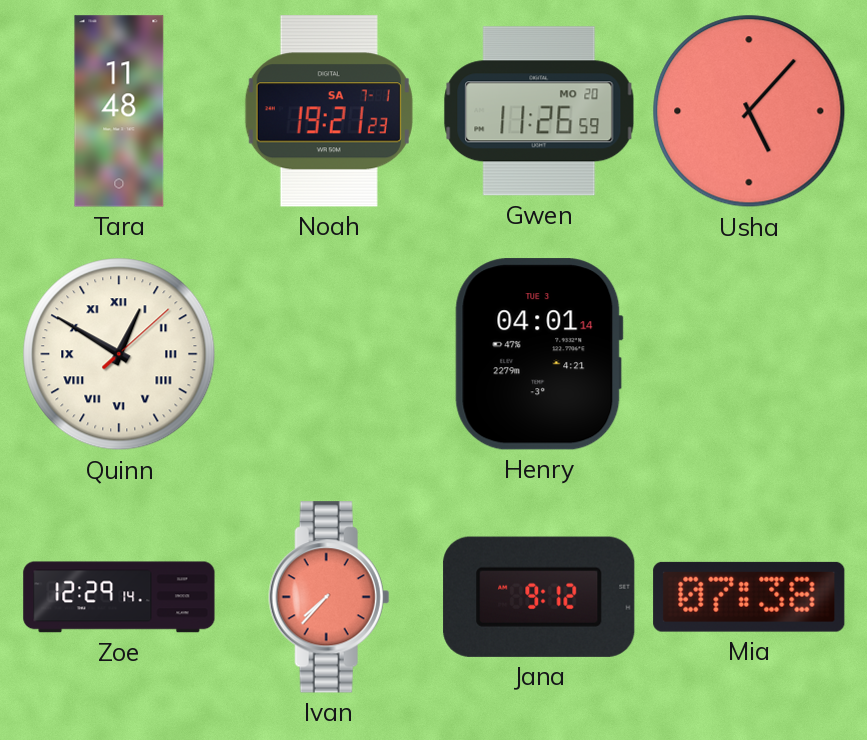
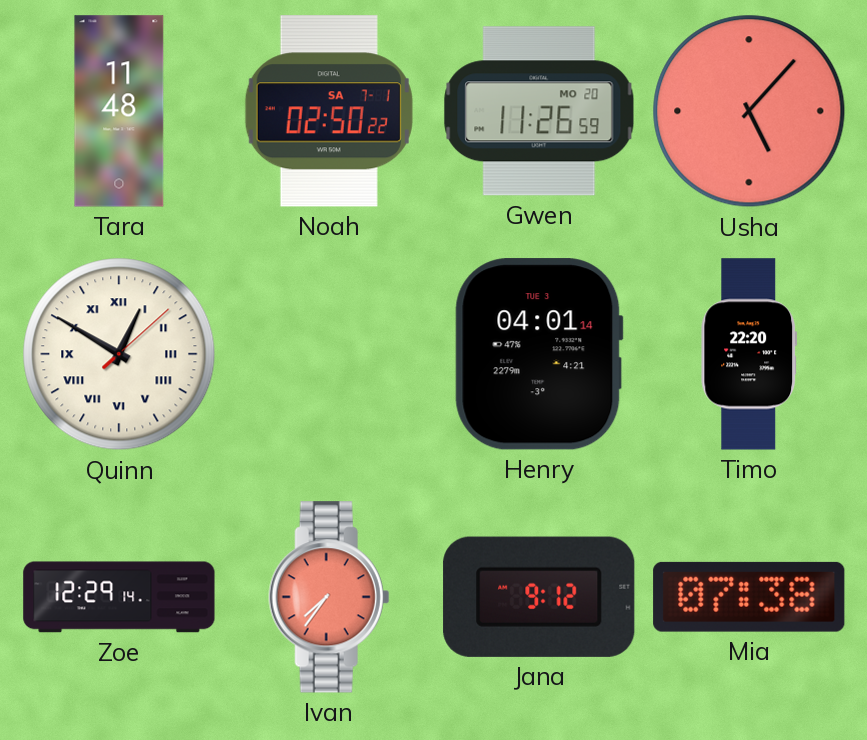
Noah: 19:21 -> 02:50
Timo: none -> 22:20
Ivan: 7:37 -> 7:36
